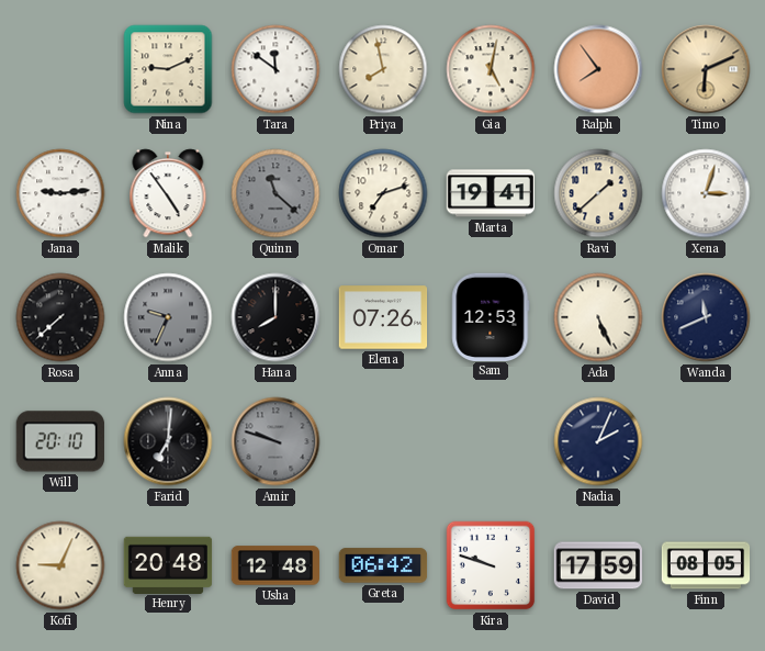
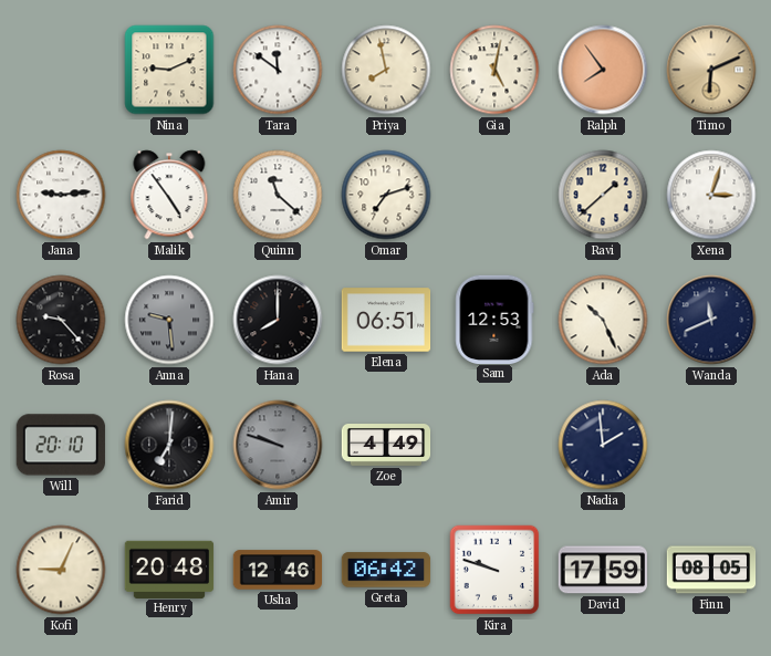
Quinn dial: grey -> white
Marta: 19:41 -> none
Rosa: 7:38 -> 9:23
Anna: 9:34 -> 9:29
Elena: 07:26 -> 06:51
Ada: 5:26 -> 10:26
Zoe: none -> 4:49
Nadia: 2:04 -> 1:59
Usha: 12:48 -> 12:46
